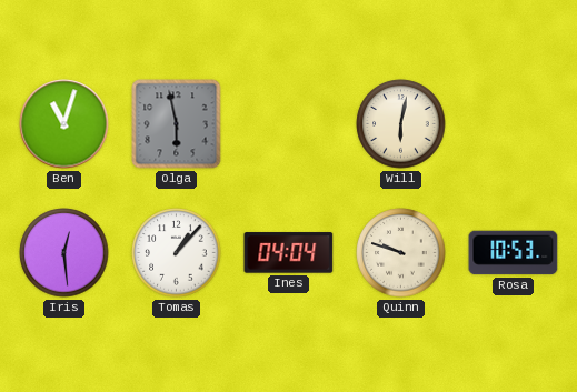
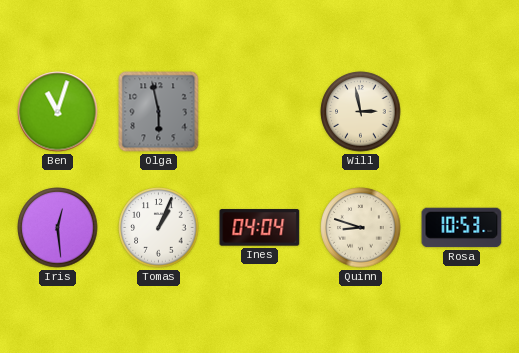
Will: 6:02 -> 2:58
Tomas: 1:07 -> 1:04
Quinn: 9:48 -> 8:48
